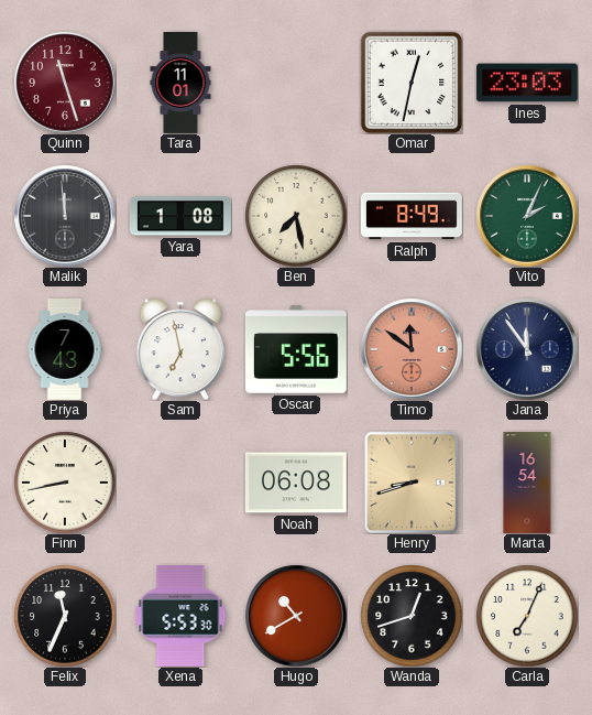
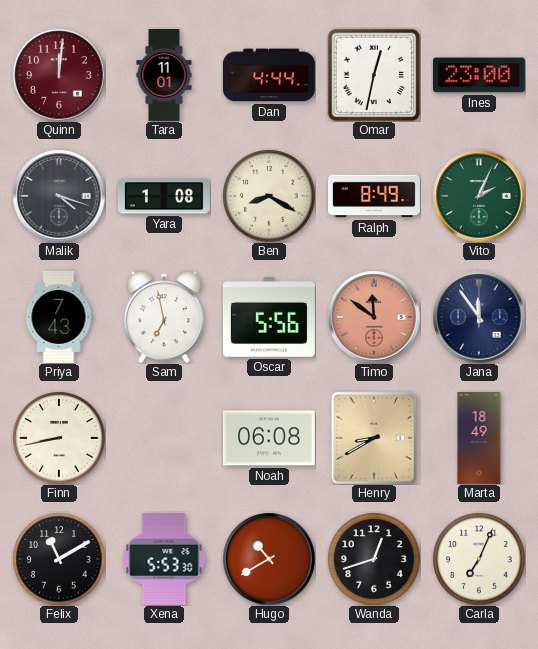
Quinn: 11:27 -> 12:01
Dan: none -> 4:44
Ines: 23:03 -> 23:00
Malik: 11:59 -> 4:18
Ben: 7:28 -> 8:20
Henry: 8:42 -> 8:40
Marta: 16:54 -> 18:49
Felix: 11:34 -> 11:10
